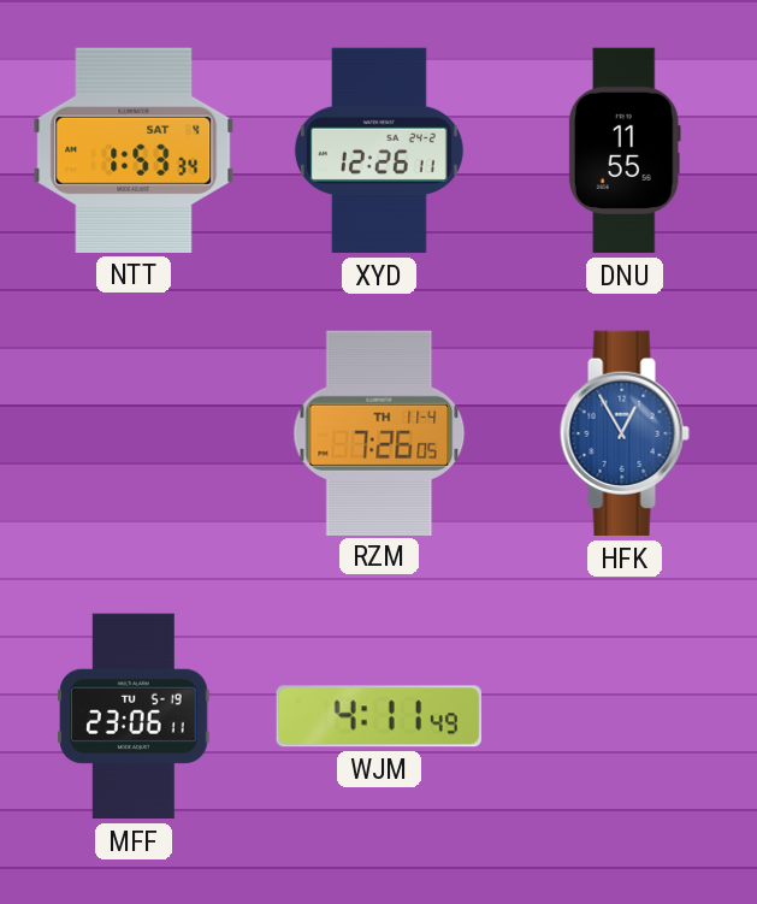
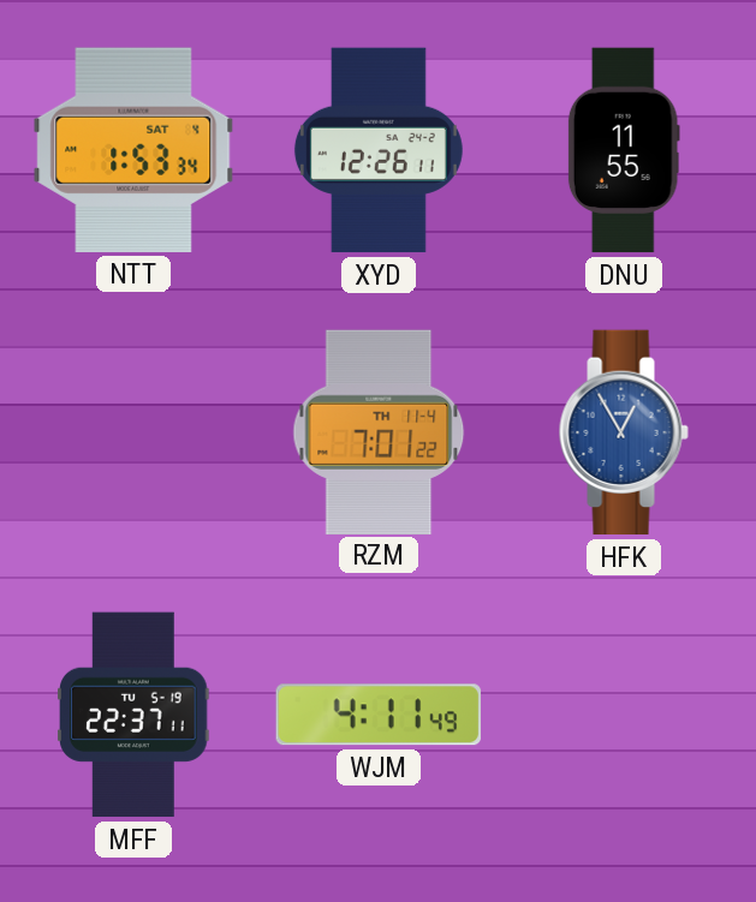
RZM: 7:26 -> 7:01
MFF: 23:06 -> 22:37
